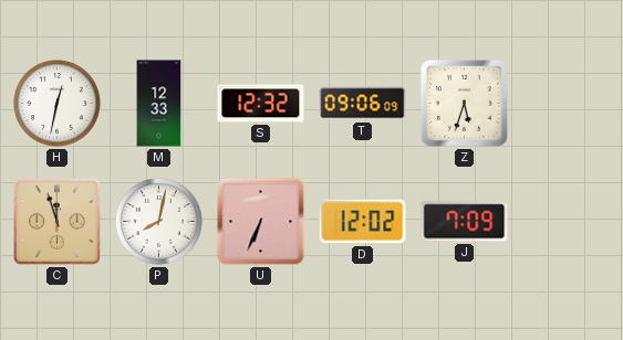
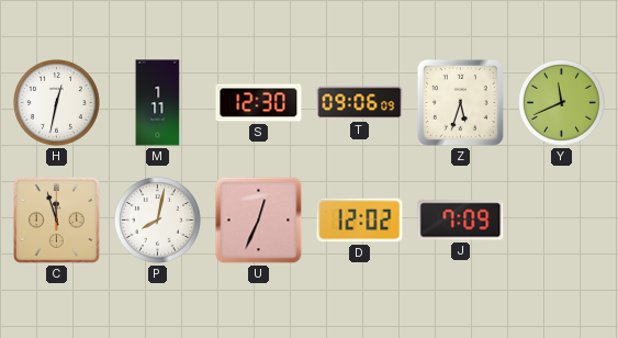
M: 12:33 -> 1:11
S: 12:32 -> 12:30
Y: none -> 11:41
U: 6:34 -> 12:34
